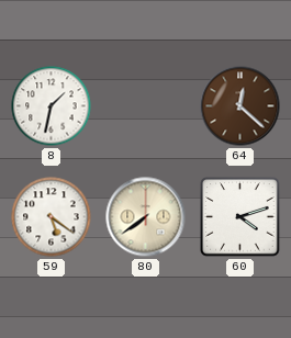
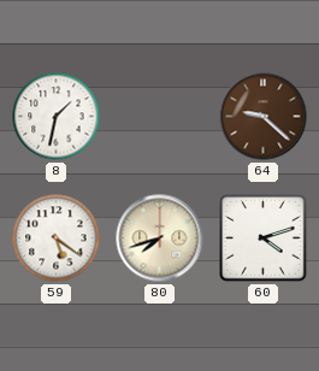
64: 12:22 -> 9:22
80: 7:39 -> 7:42
